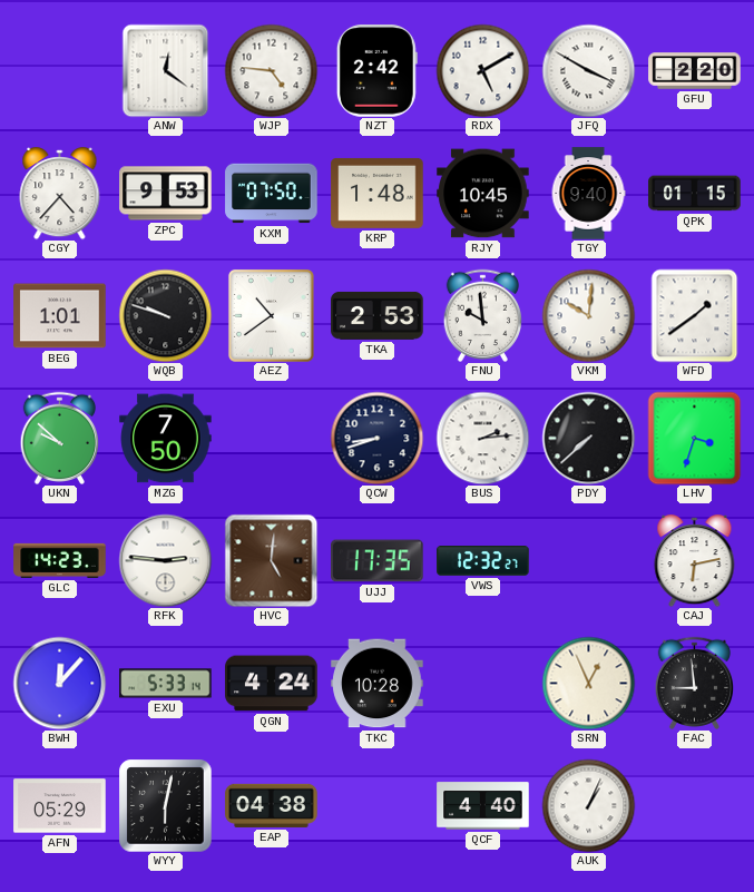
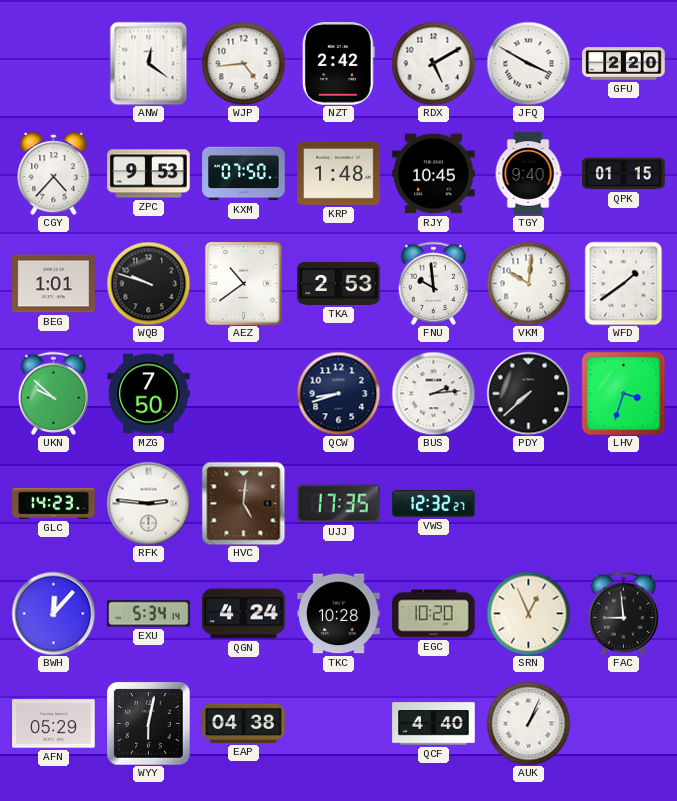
WJP: 4:46 -> 4:44
CAJ: 6:13 -> none
EXU: 5:33 -> 5:34
EGC: none -> 10:20
